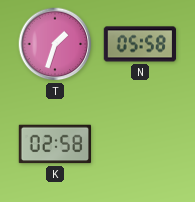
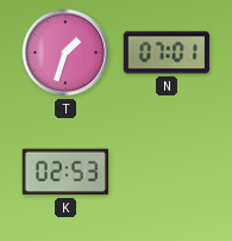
N: 05:58 -> 07:01
K: 02:58 -> 02:53
